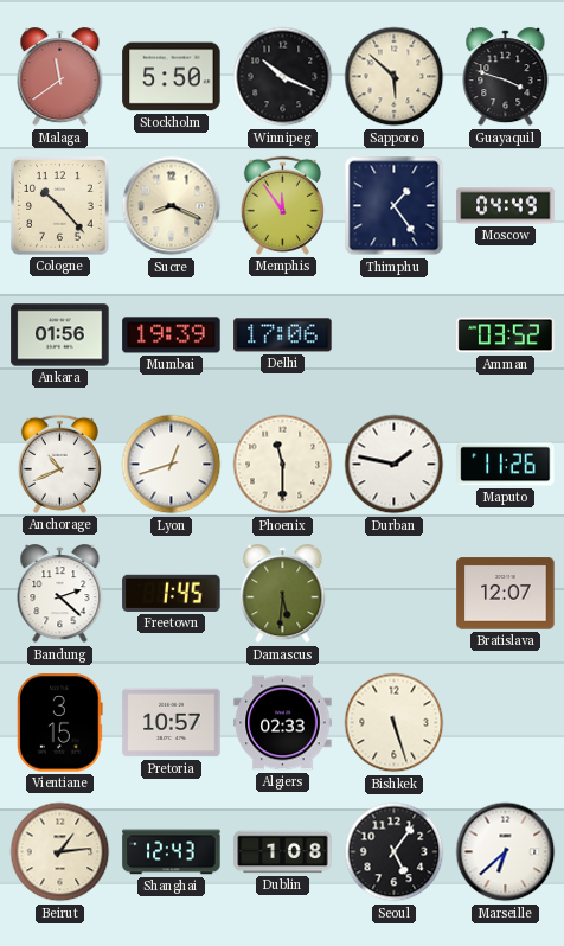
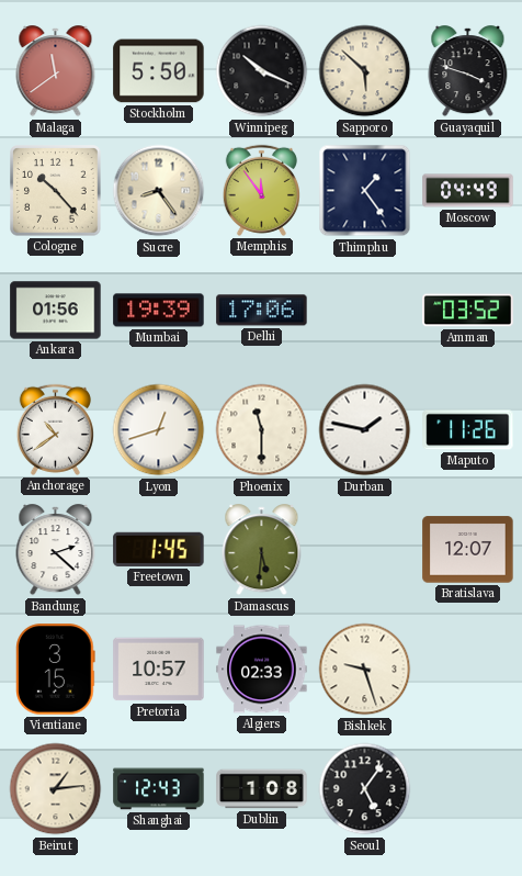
Sucre: 8:19 -> 8:24
Anchorage: 10:41 -> 10:39
Bishkek: 5:27 -> 9:27
Marseille: 6:38 -> none
